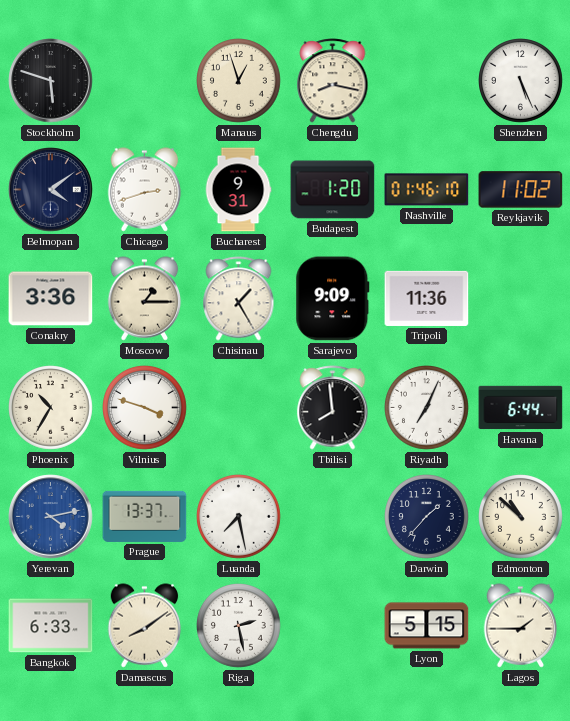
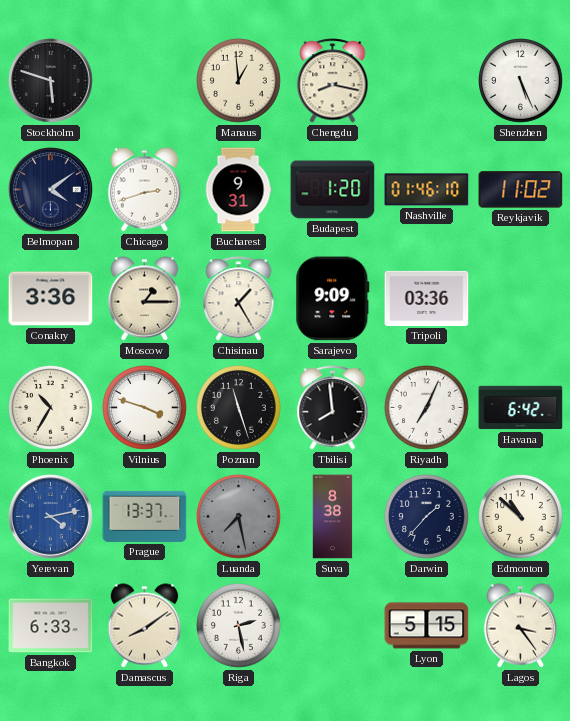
Manaus: 12:57 -> 12:59
Tripoli: 11:36 -> 03:36
Poznan: none -> 11:27
Havana: 6:44 -> 6:42
Luanda dial: white -> grey
Suva: none -> 8:38
Lagos: 1:45 -> 3:24
